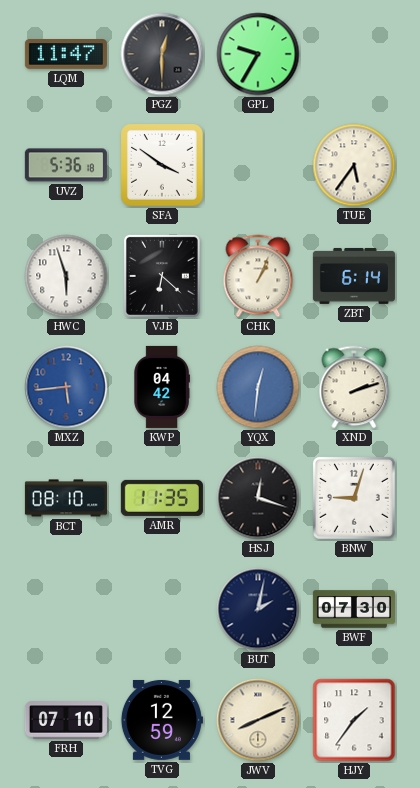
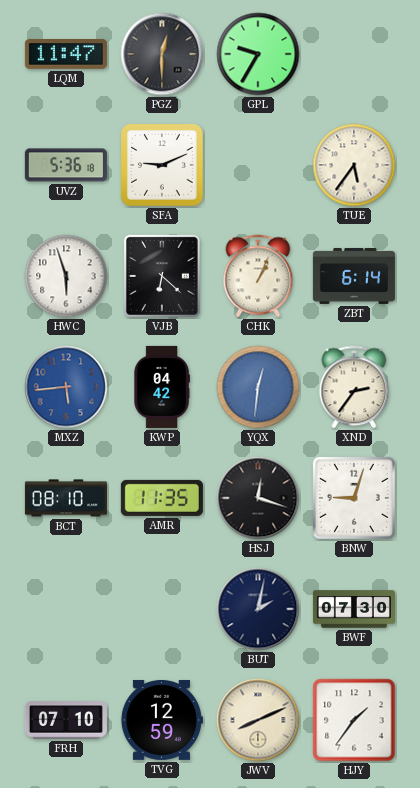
SFA: 3:51 -> 9:11
XND: 2:12 -> 2:36
